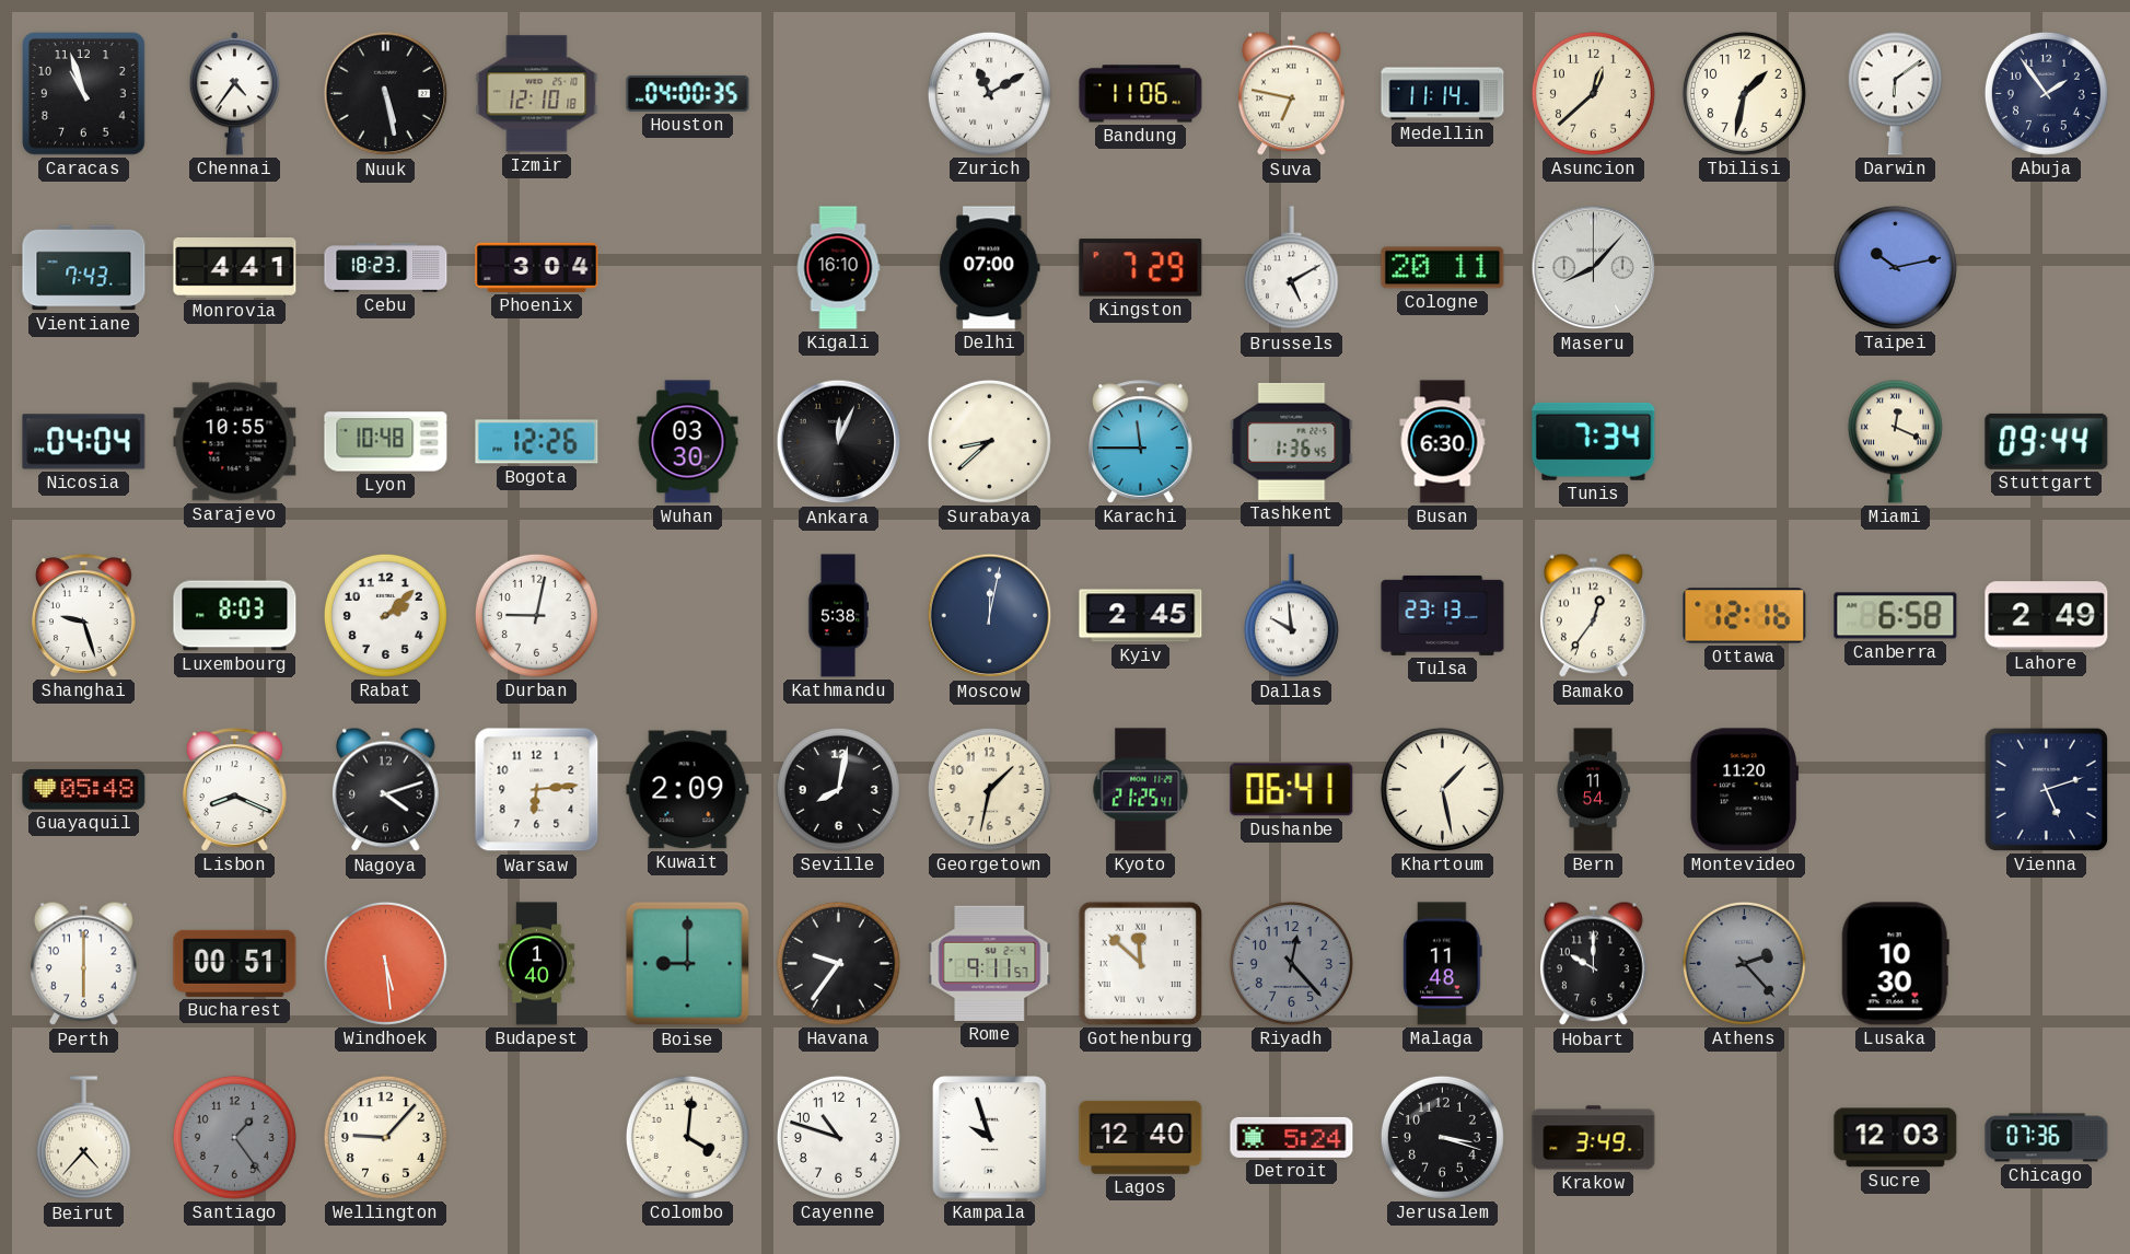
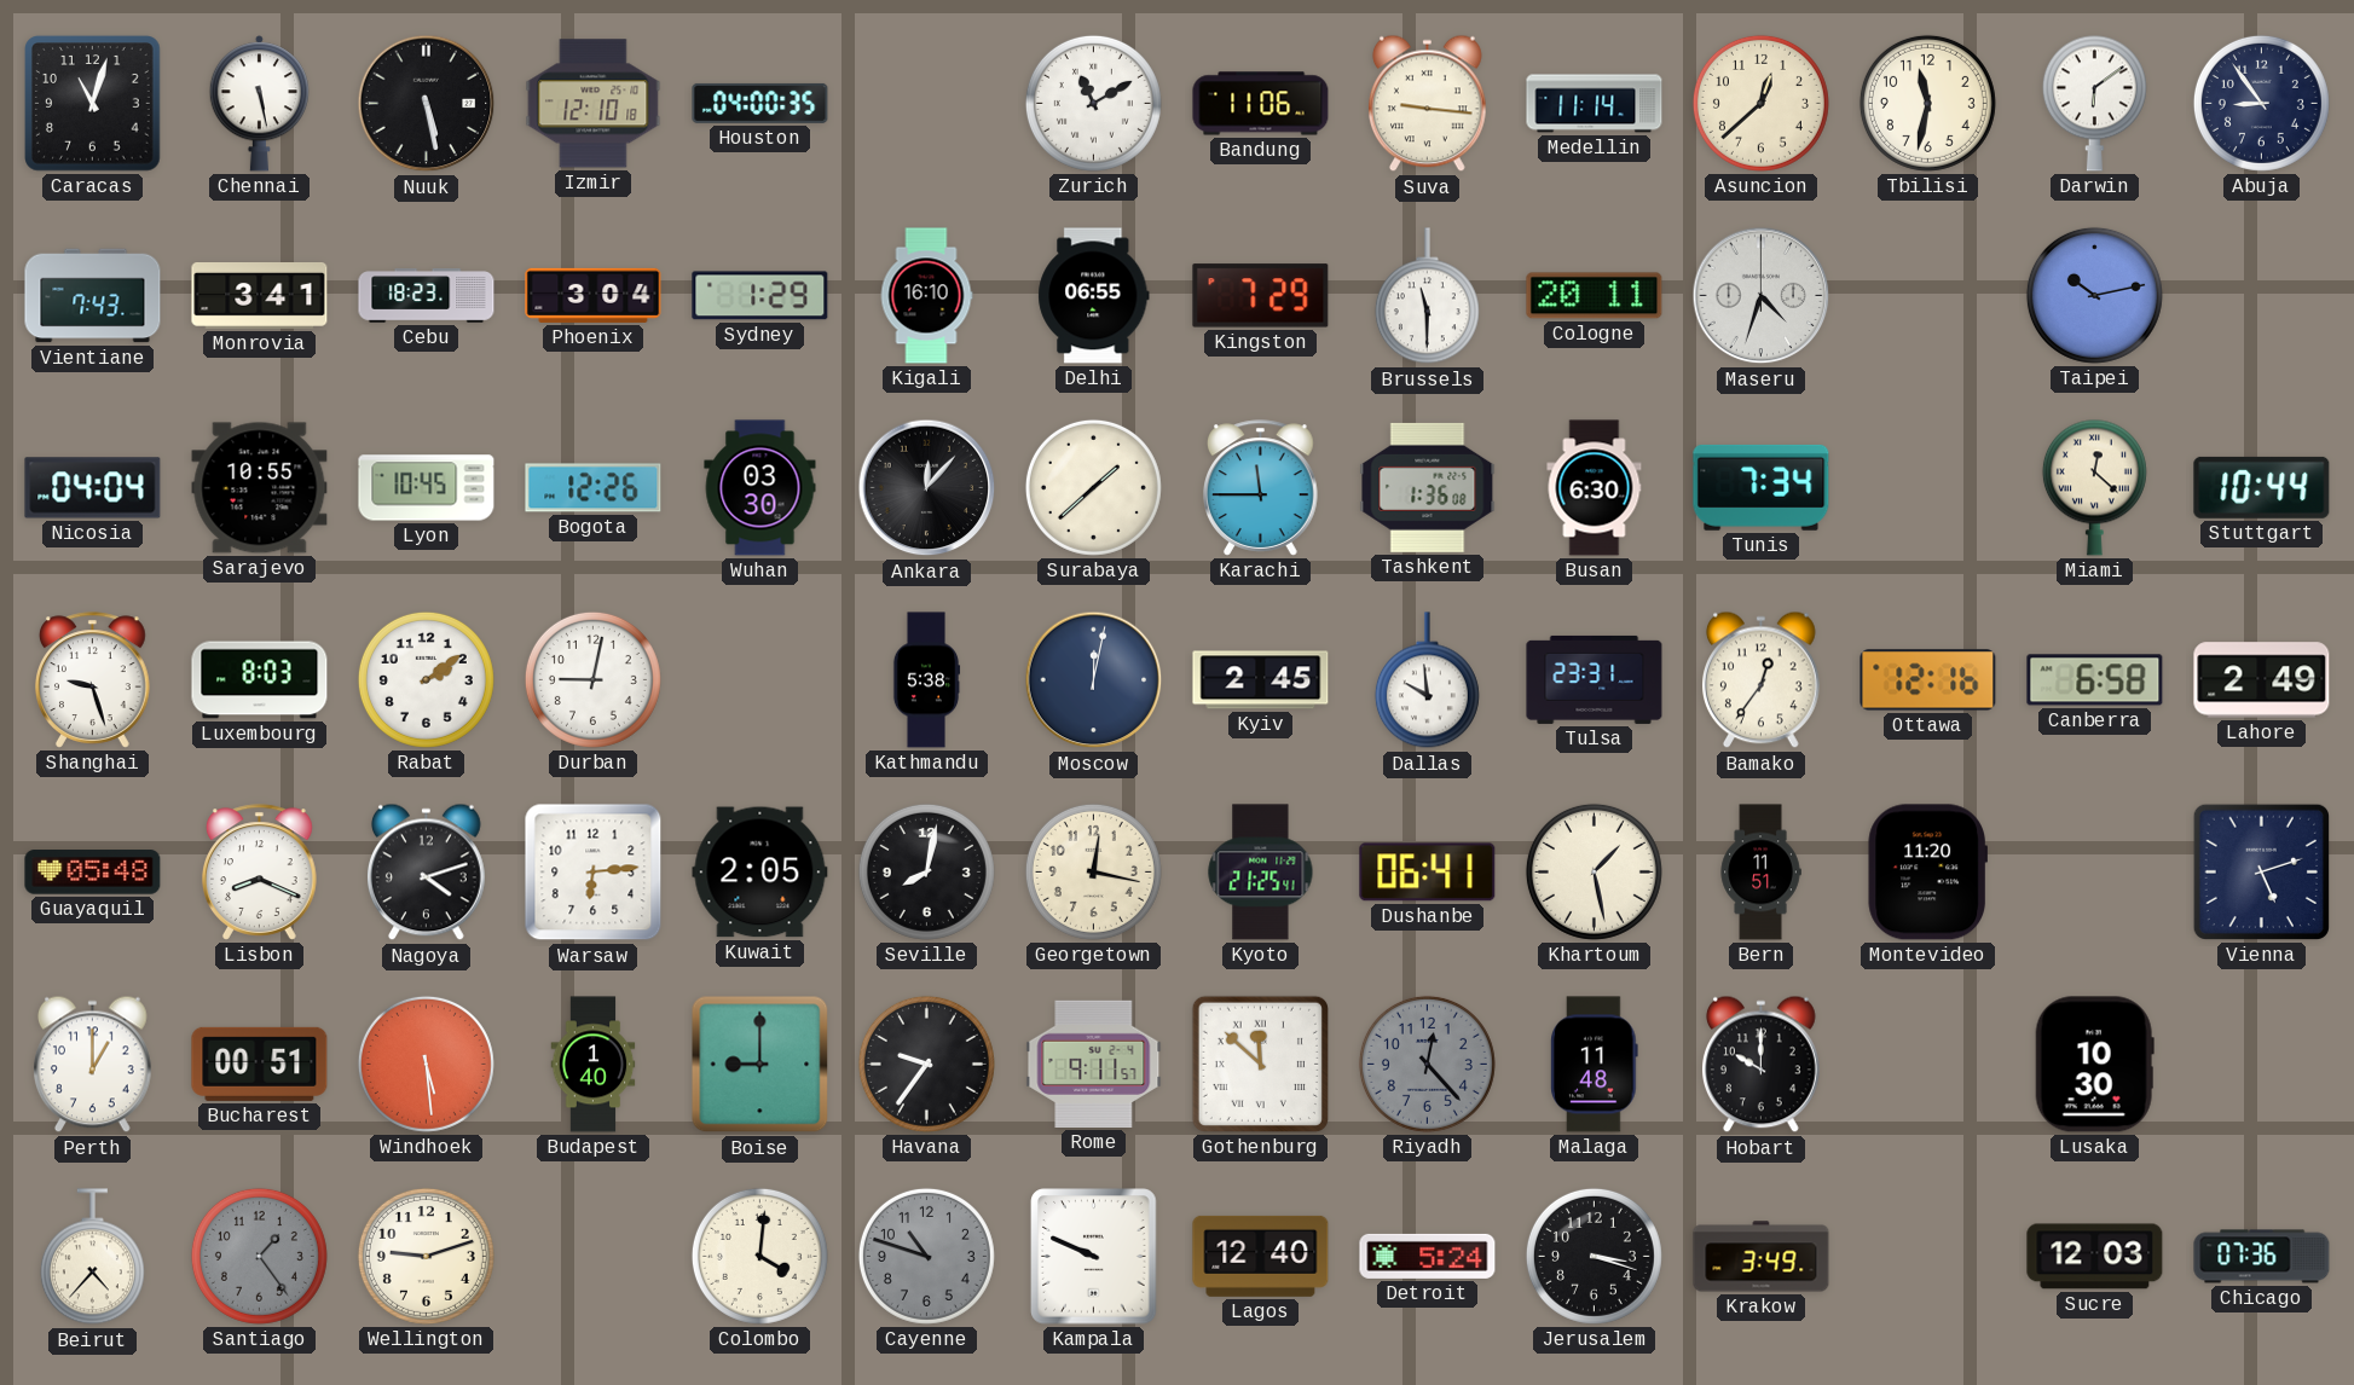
Caracas: 10:57 -> 11:03
Chennai: 4:36 -> 5:28
Suva: 6:47 -> 9:16
Tbilisi: 1:32 -> 11:32
Abuja: 1:54 -> 8:54
Monrovia: 4:41 -> 3:41
Sydney: none -> 1:29
Delhi: 07:00 -> 06:55
Brussels: 5:10 -> 11:30
Maseru: 8:07 -> 4:33
Lyon: 10:48 -> 10:45
Ankara: 12:04 -> 12:07
Surabaya: 8:38 -> 1:38
Tashkent: 1:36:45 -> 1:36:08
Miami: 12:19 -> 12:22
Stuttgart: 09:44 -> 10:44
Rabat: 2:08 -> 2:09
Tulsa: 23:13 -> 23:31
Kuwait: 2:09 -> 2:05
Georgetown: 1:32 -> 12:17
Bern: 11:54 -> 11:51
Perth: 6:00 -> 1:00
Athens: 2:23 -> none
Wellington: 9:07 -> 9:12
Cayenne dial: white -> grey
Kampala: 9:57 -> 9:49
